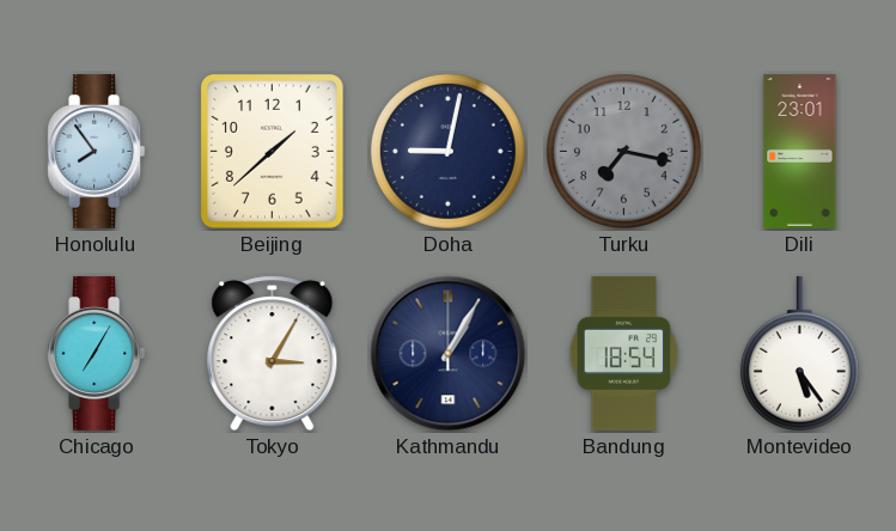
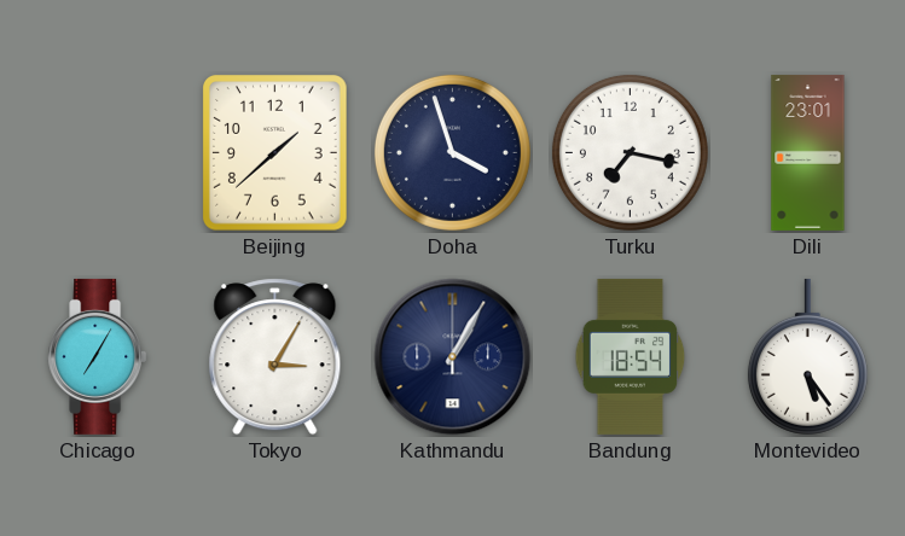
Honolulu: 7:54 -> none
Doha: 9:02 -> 3:57
Turku dial: grey -> white
